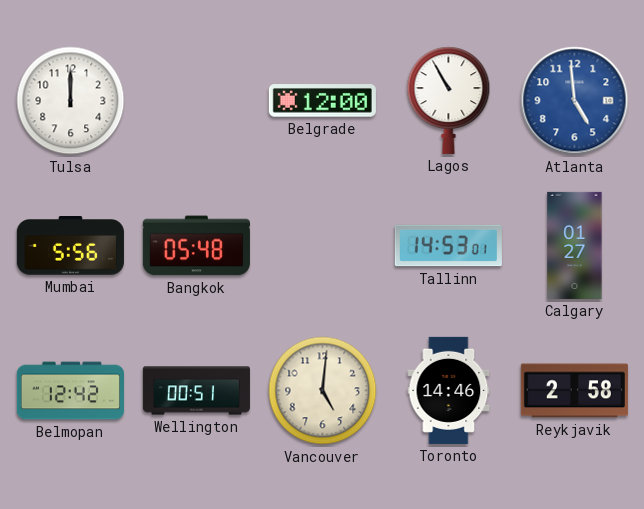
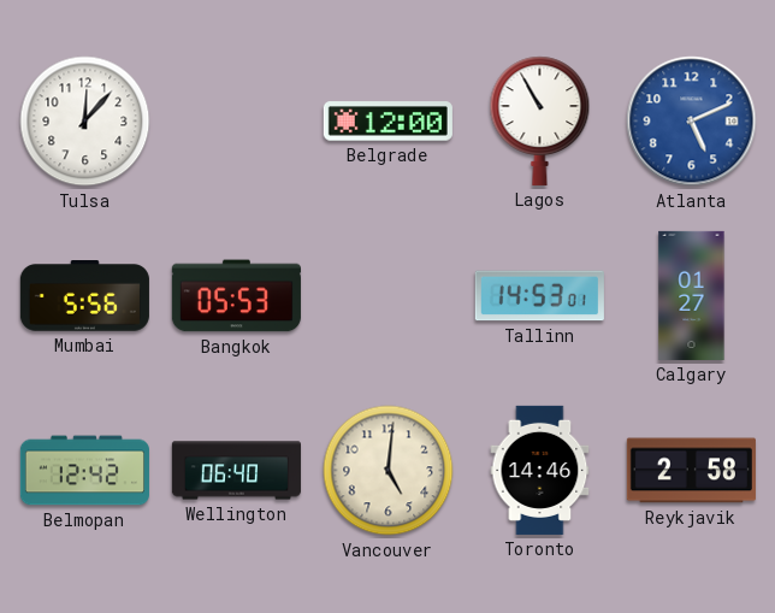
Tulsa: 12:00 -> 12:07
Atlanta: 4:59 -> 5:11
Bangkok: 05:48 -> 05:53
Wellington: 00:51 -> 06:40
